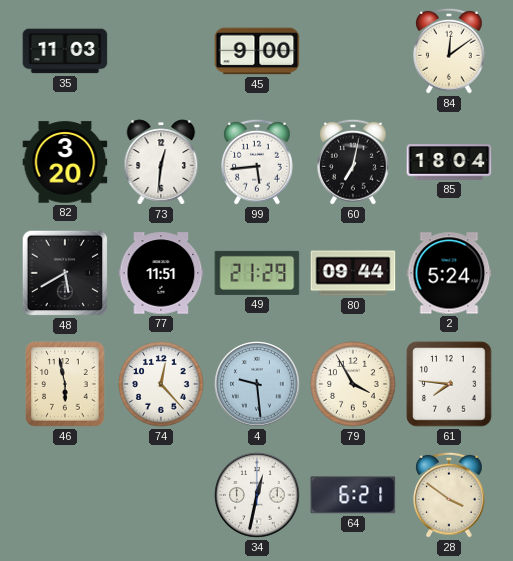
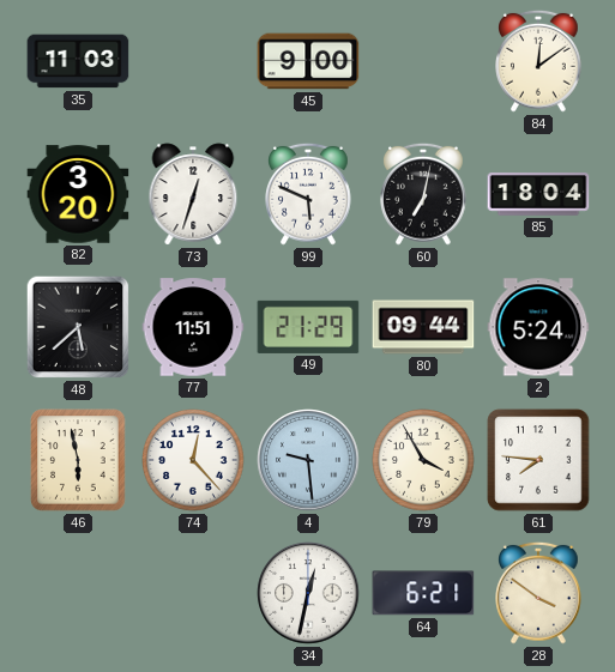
73: 12:31 -> 12:33
99: 5:44 -> 5:49
48: 5:40 -> 5:38
